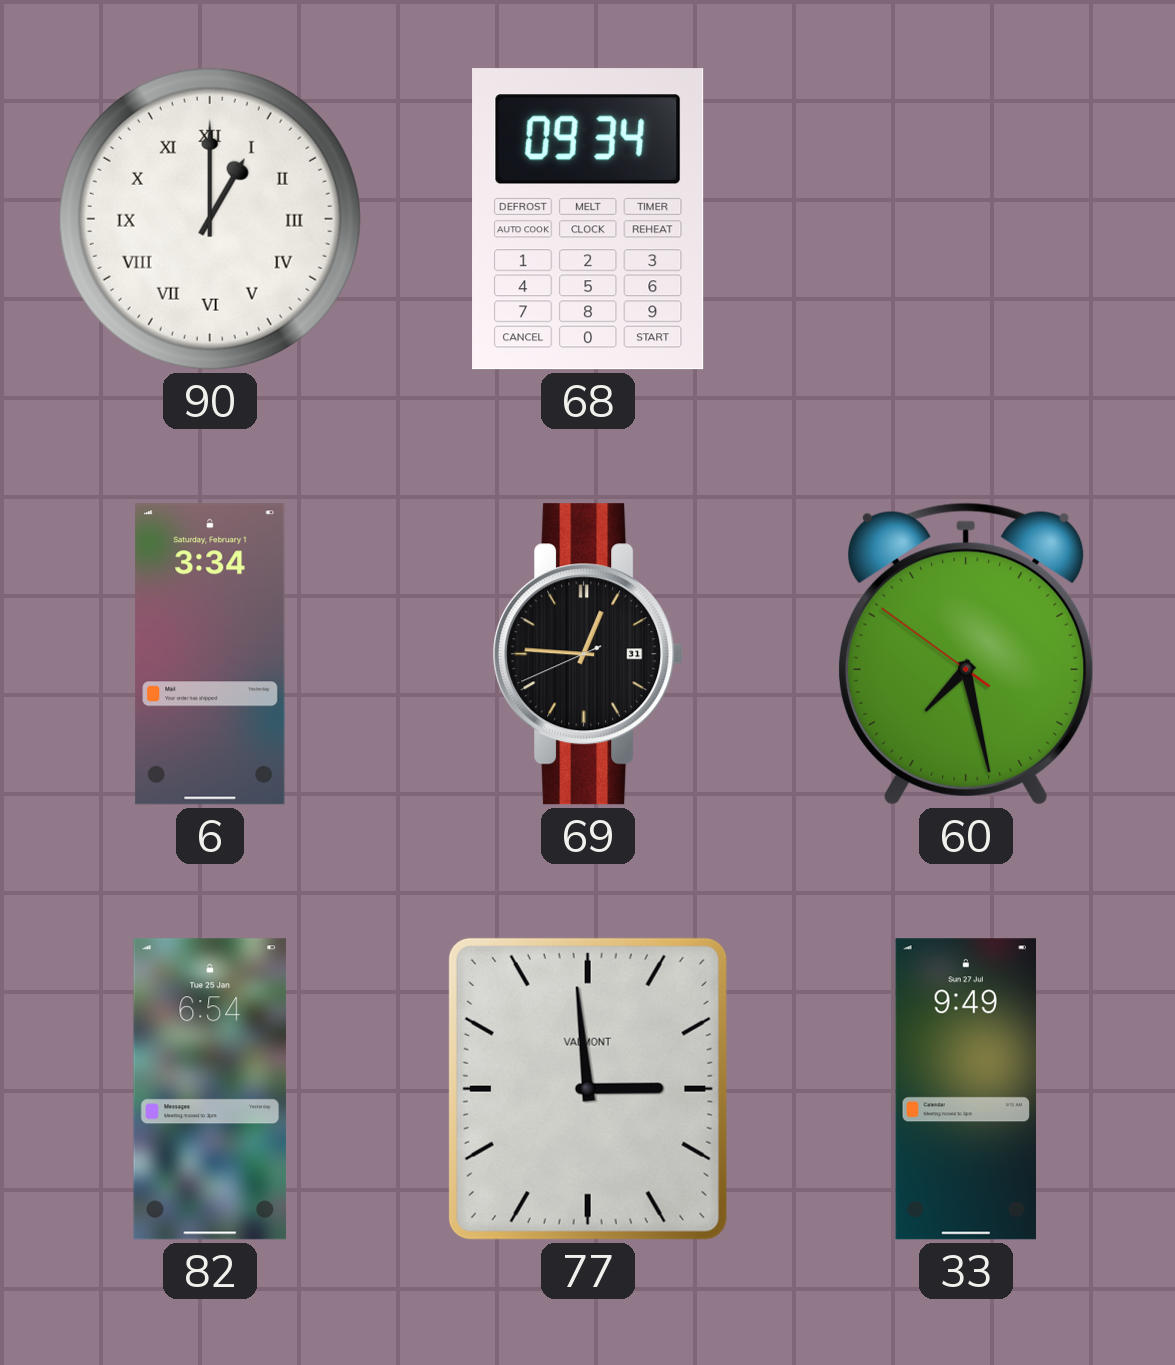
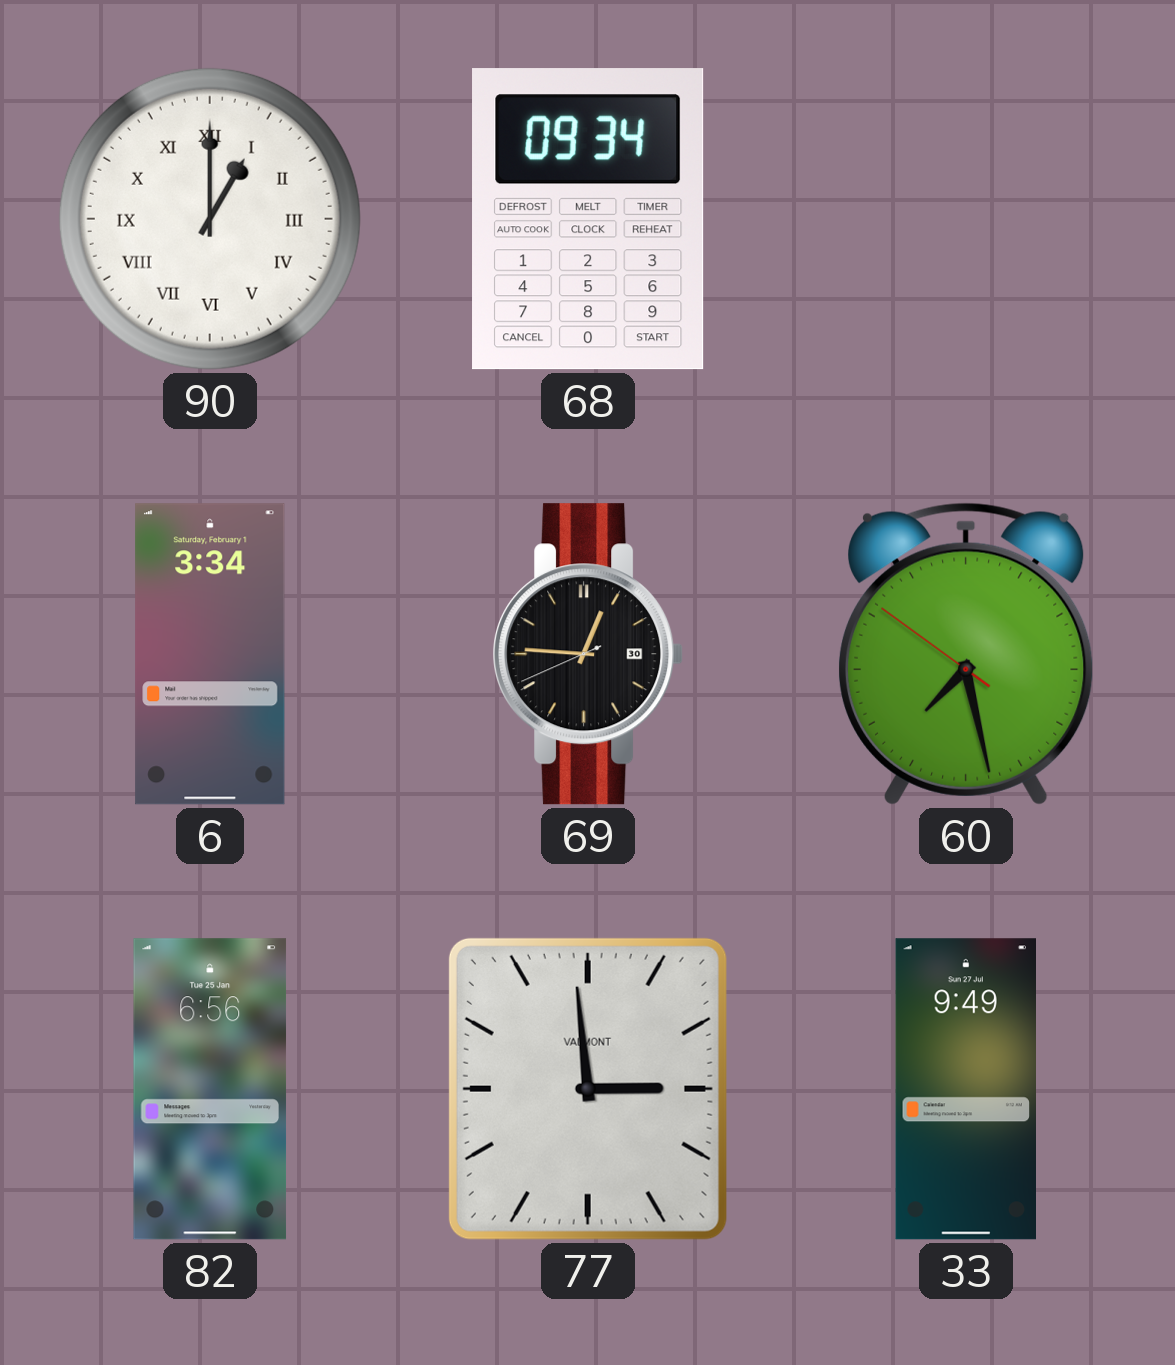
69 date: 31 -> 30
82: 6:54 -> 6:56
